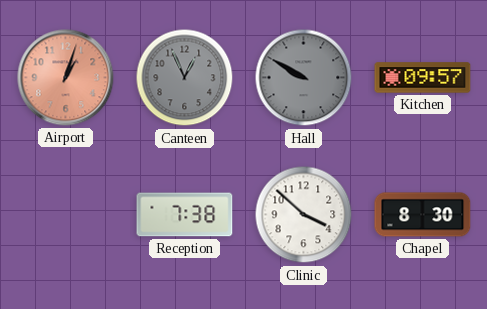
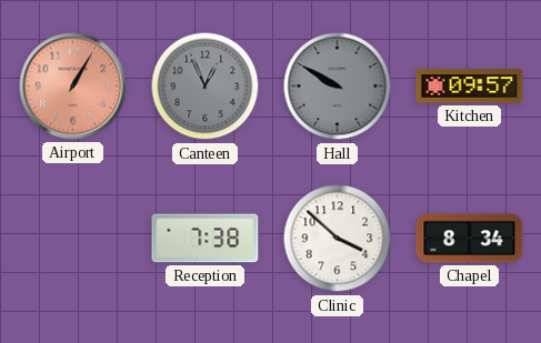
Airport: 1:03 -> 1:05
Chapel: 8:30 -> 8:34
